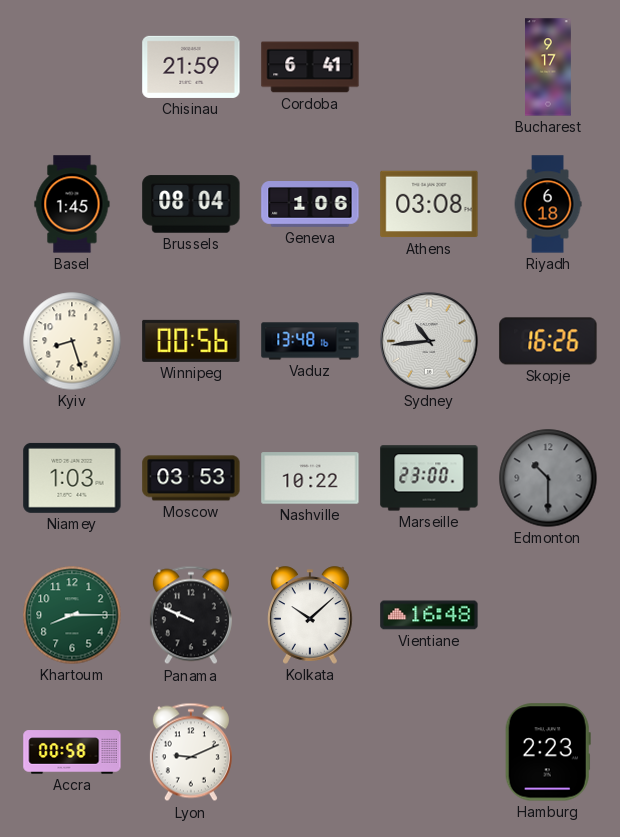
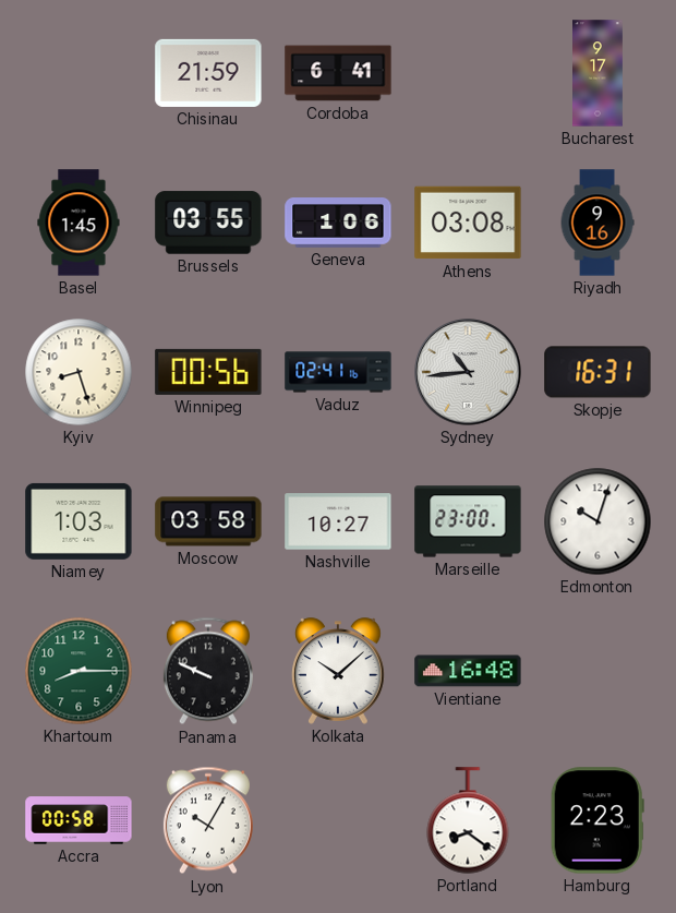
Brussels: 08:04 -> 03:55
Riyadh: 6:18 -> 9:16
Vaduz: 13:48 -> 02:41
Skopje: 16:26 -> 16:31
Moscow: 03:53 -> 03:58
Nashville: 10:22 -> 10:27
Edmonton: 10:30 -> 10:03
Edmonton dial: grey -> white
Lyon: 9:11 -> 10:05
Portland: none -> 8:21
